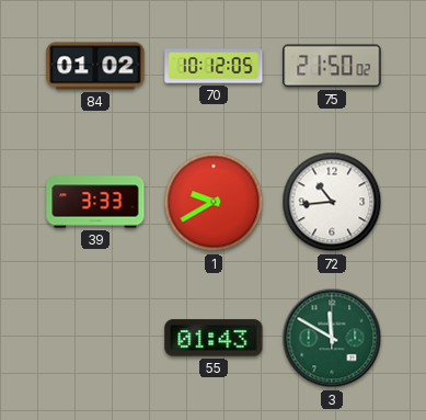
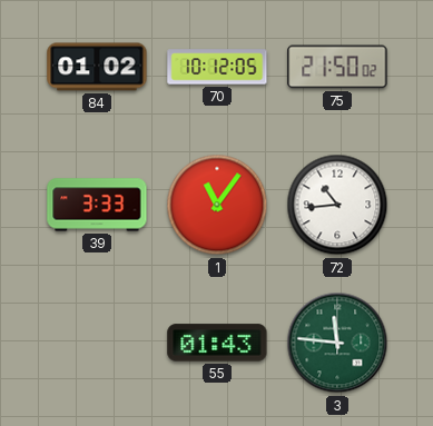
1: 9:40 -> 11:06
3: 11:50 -> 11:46
